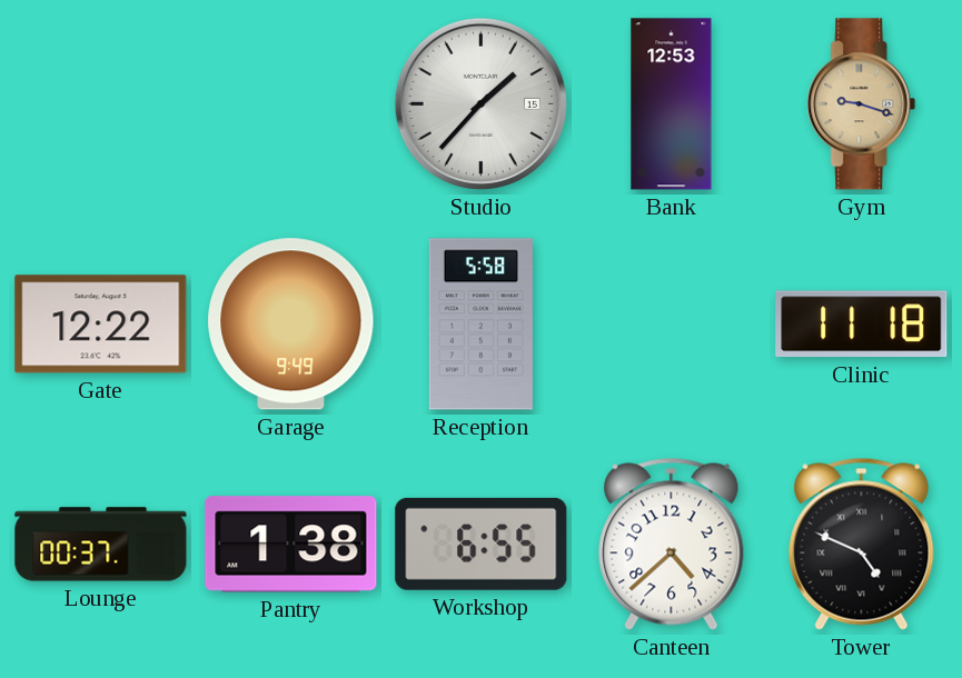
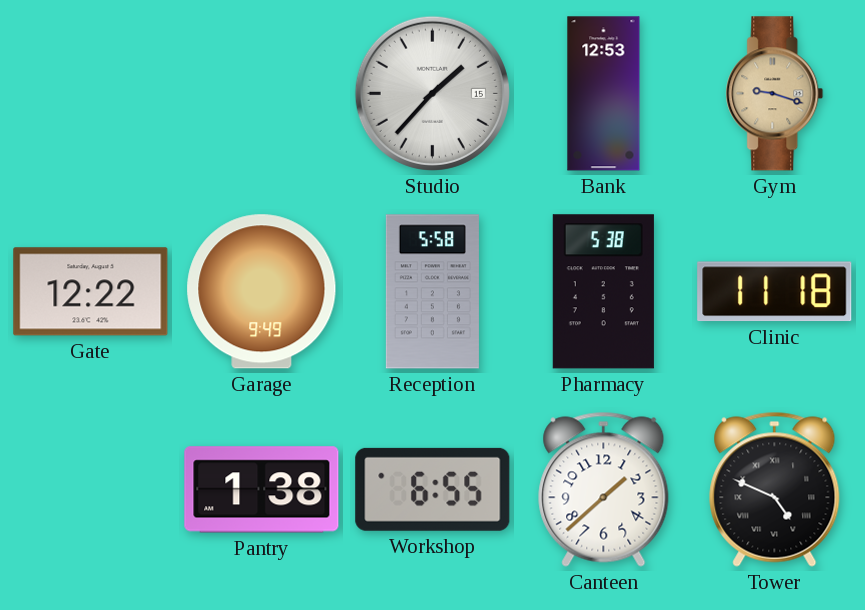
Pharmacy: none -> 5:38
Lounge: 00:37 -> none
Canteen: 4:38 -> 1:38
